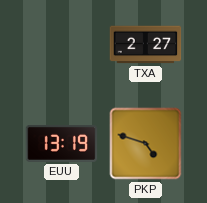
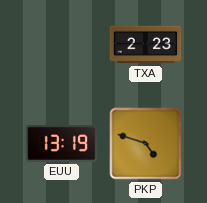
TXA: 2:27 -> 2:23
